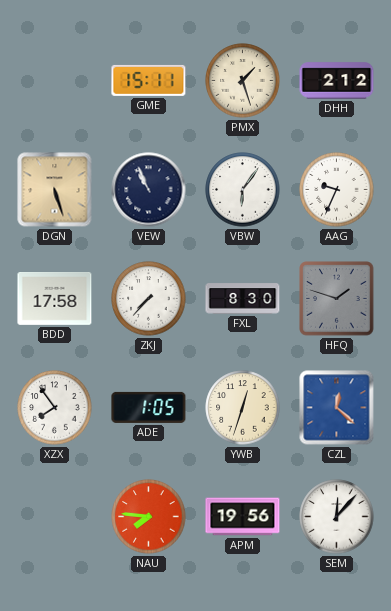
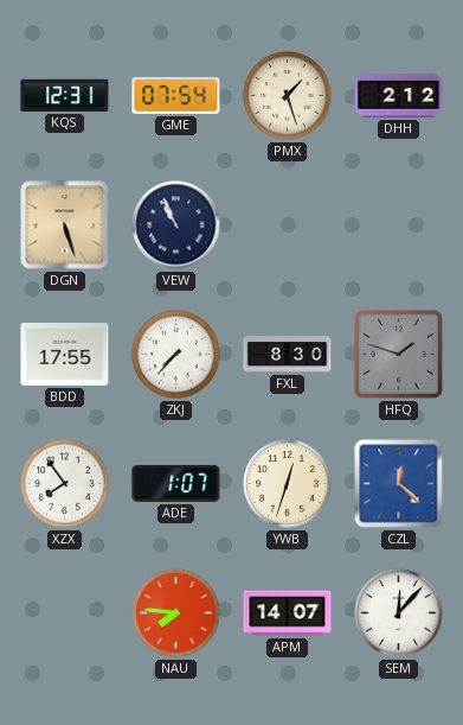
KQS: none -> 12:31
GME: 15:11 -> 07:54
VBW: 6:06 -> none
AAG: 9:34 -> none
BDD: 17:58 -> 17:55
ADE: 1:05 -> 1:07
APM: 19:56 -> 14:07
